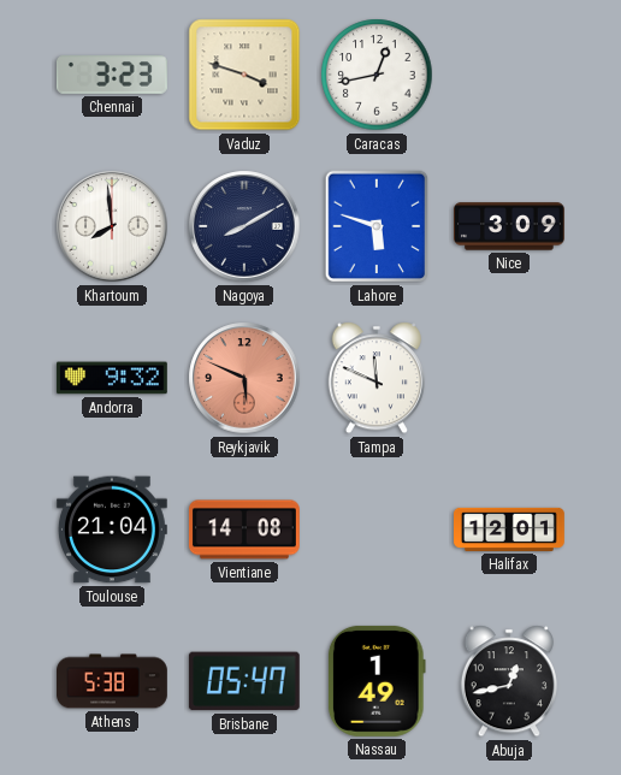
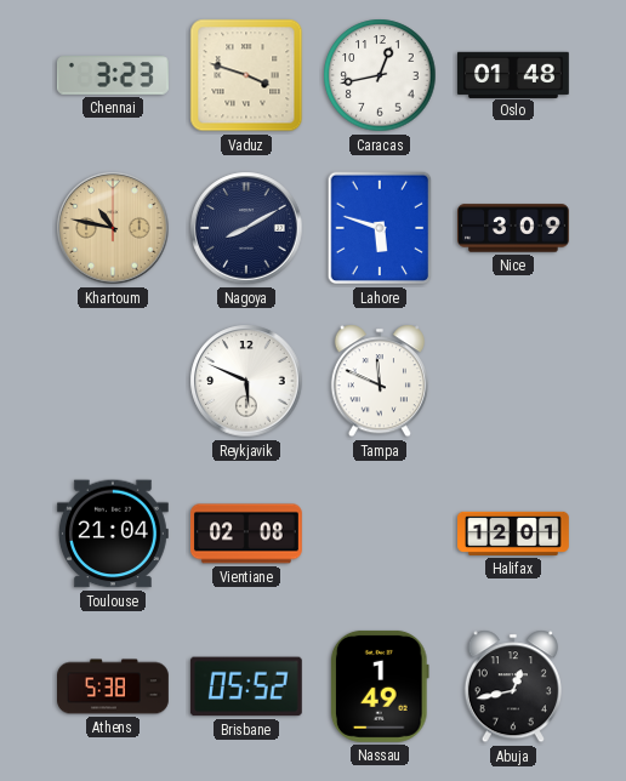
Oslo: none -> 01:48
Khartoum: 7:59 -> 10:47
Khartoum dial: white -> champagne
Andorra: 9:32 -> none
Reykjavik dial: salmon -> white
Vientiane: 14:08 -> 02:08
Brisbane: 05:47 -> 05:52
